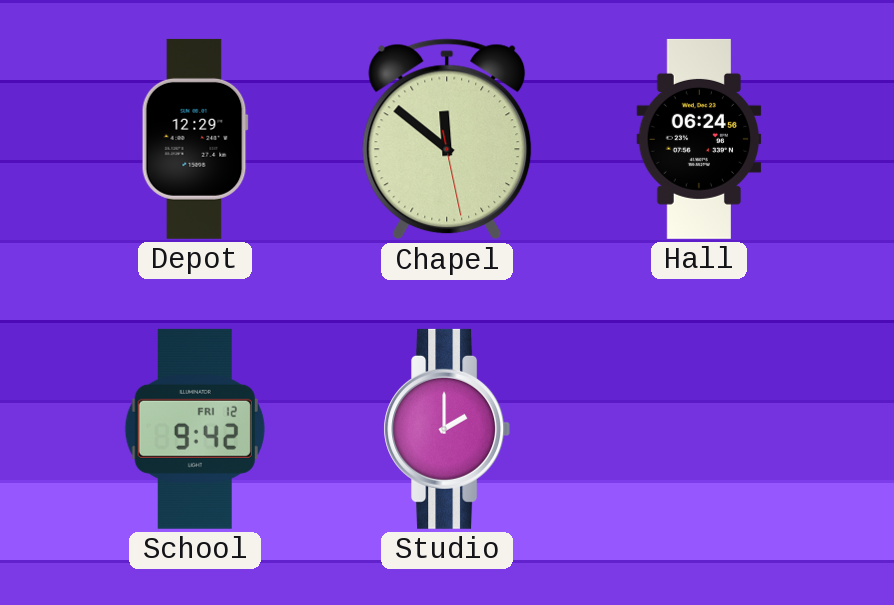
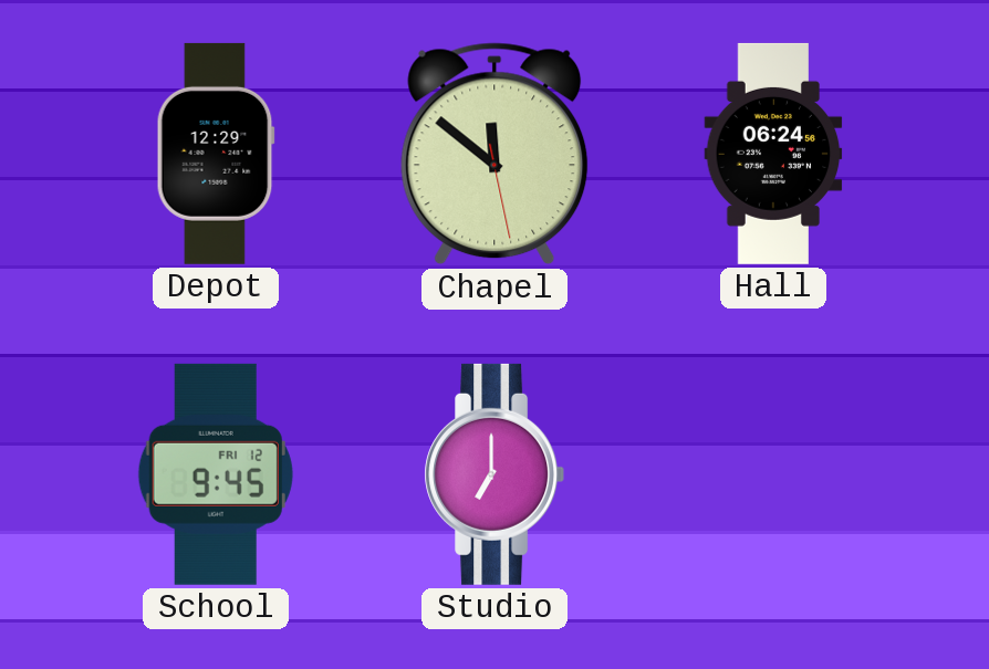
School: 9:42 -> 9:45
Studio: 2:00 -> 7:00
